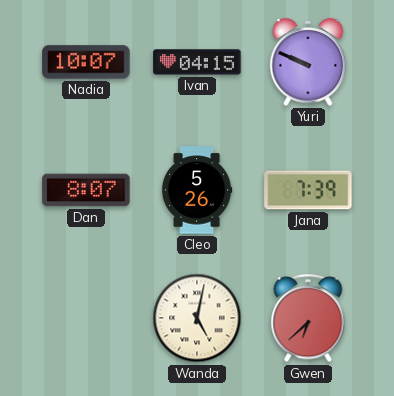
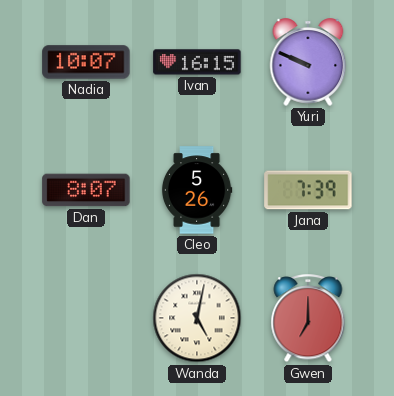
Ivan: 04:15 -> 16:15
Gwen: 6:38 -> 7:00
